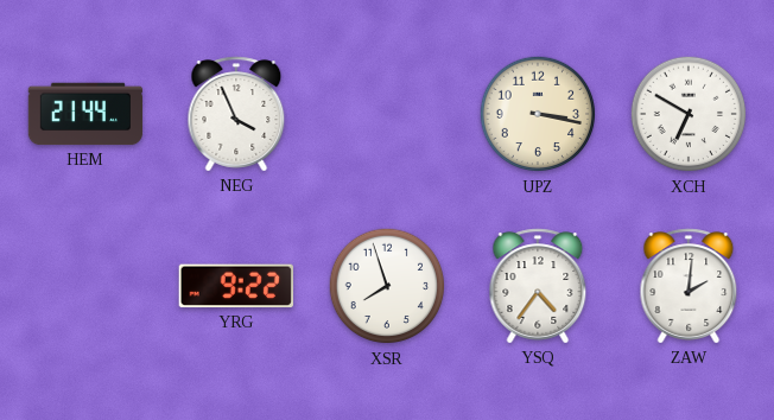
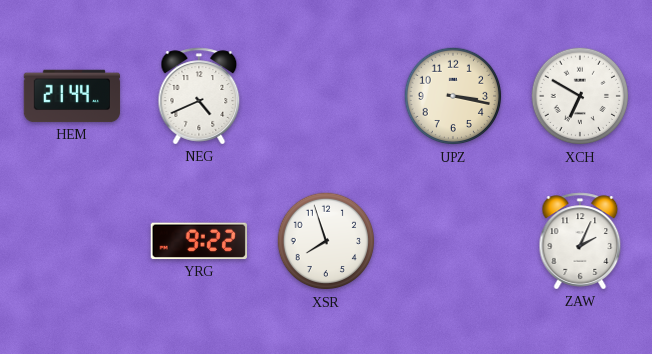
NEG: 3:56 -> 4:41
YSQ: 4:36 -> none
ZAW: 2:01 -> 2:04
